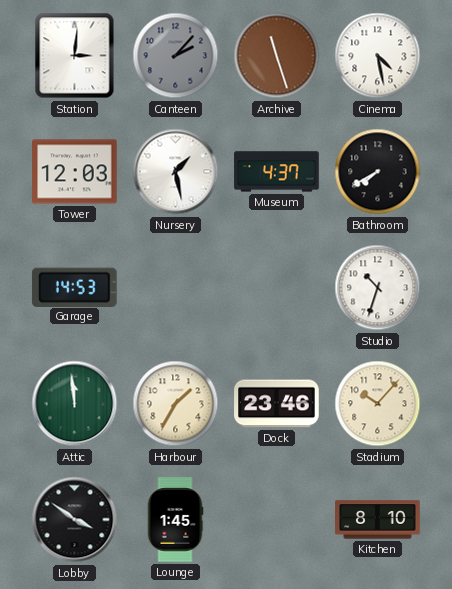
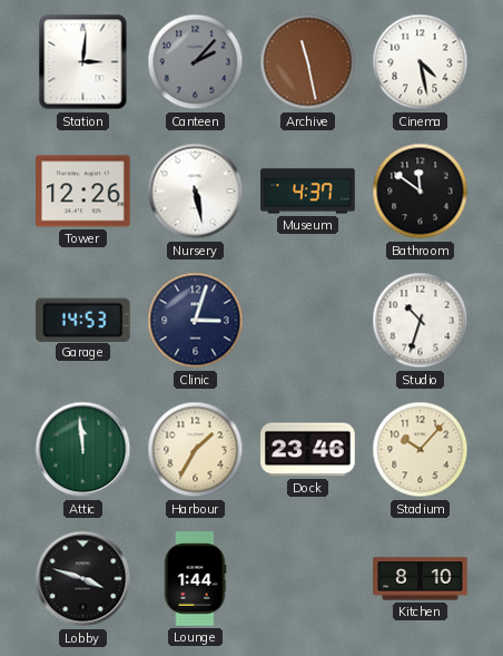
Archive: 11:27 -> 11:28
Tower: 12:03 -> 12:26
Nursery: 1:28 -> 5:28
Bathroom: 7:40 -> 11:51
Clinic: none -> 3:03
Lobby: 3:51 -> 3:48
Lounge: 1:45 -> 1:44
